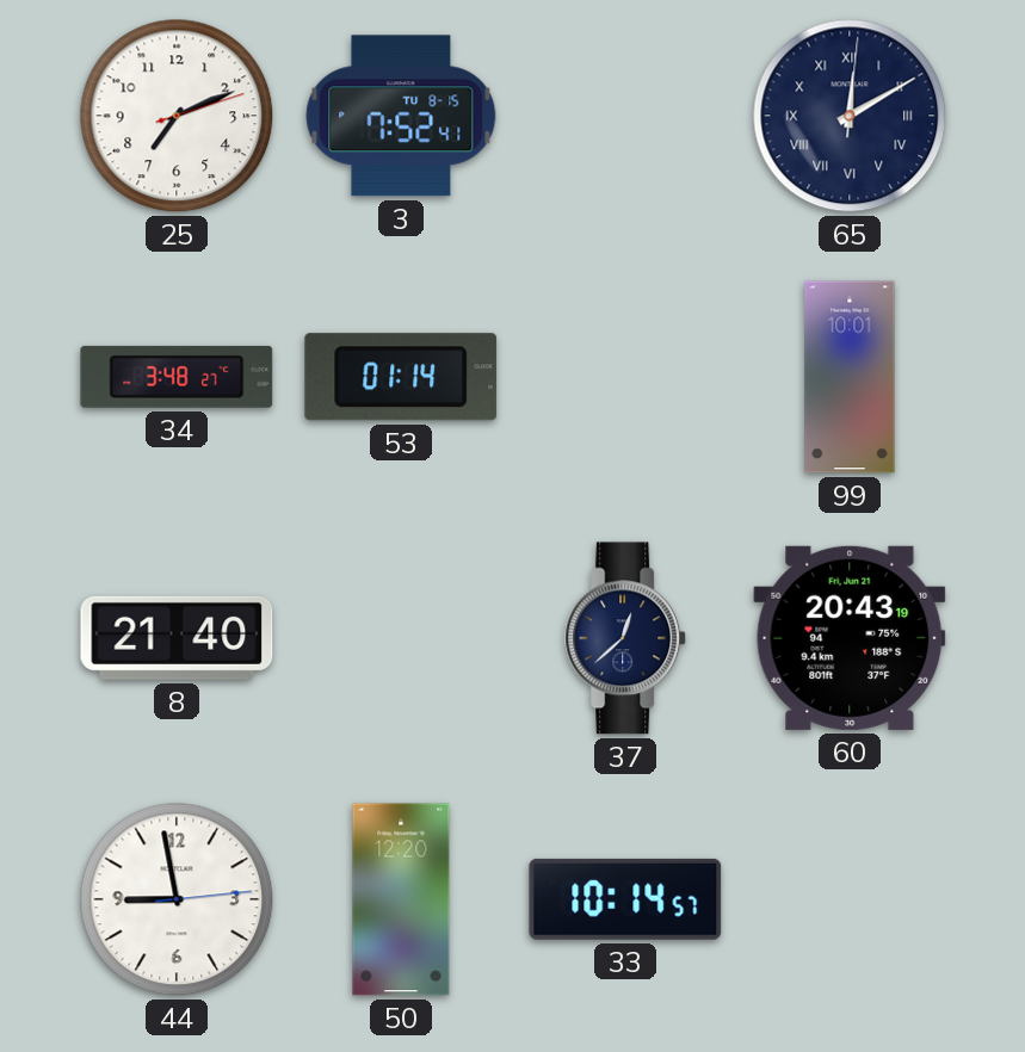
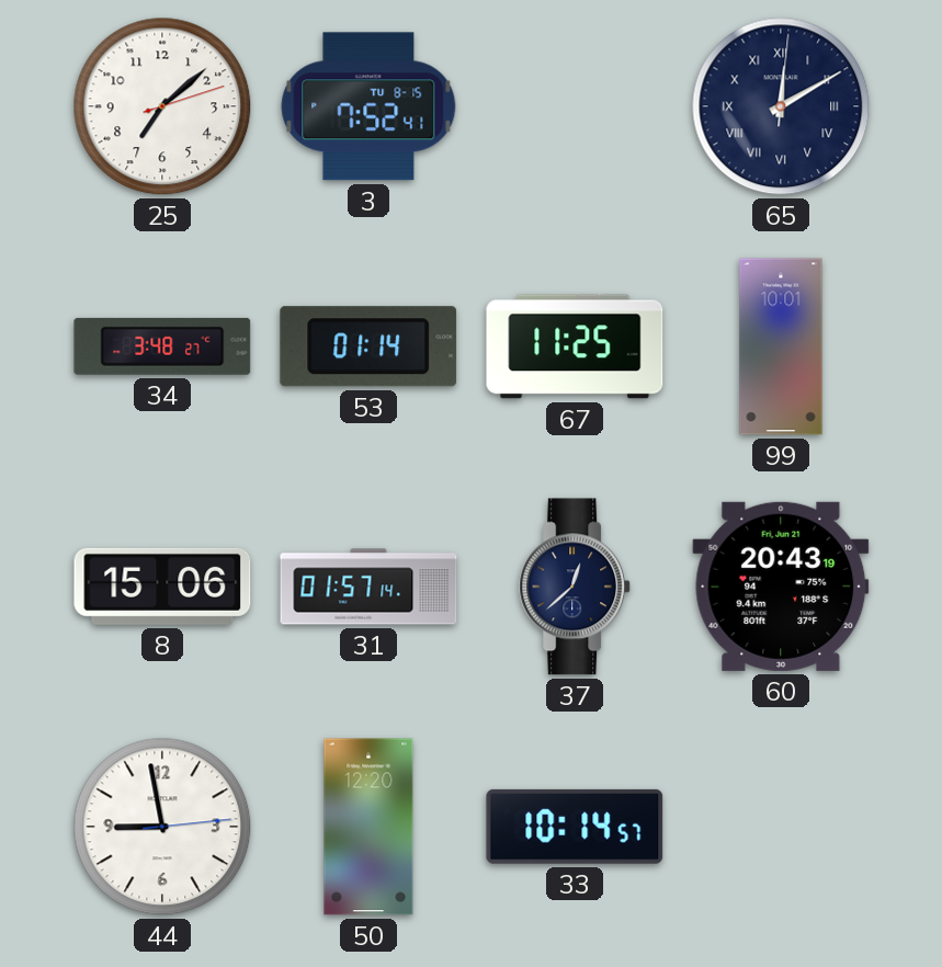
25: 7:11 -> 7:08
67: none -> 11:25
8: 21:40 -> 15:06
31: none -> 01:57
